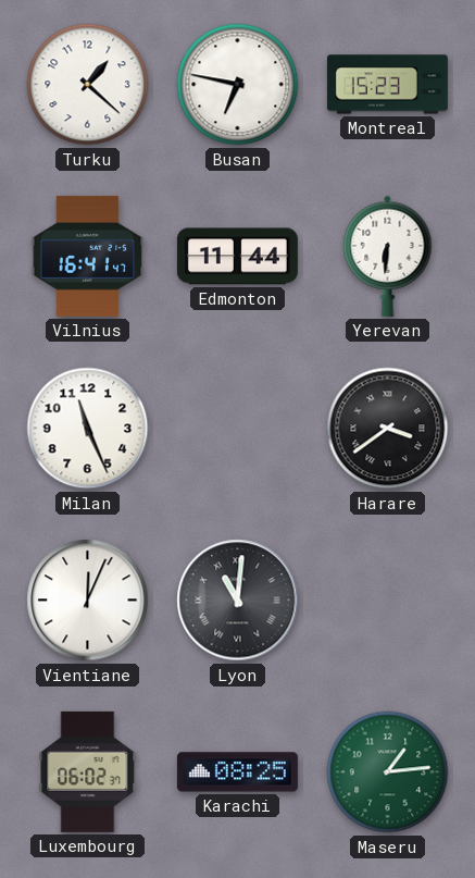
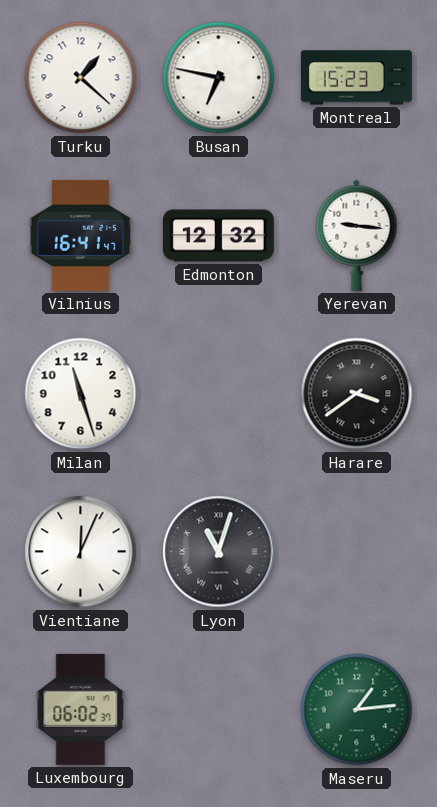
Edmonton: 11:44 -> 12:32
Yerevan: 6:31 -> 9:16
Milan: 11:26 -> 11:27
Lyon: 11:01 -> 11:03
Karachi: 08:25 -> none
